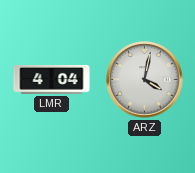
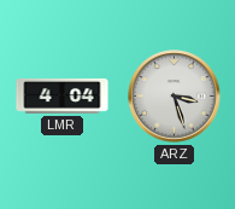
ARZ: 4:02 -> 3:27
